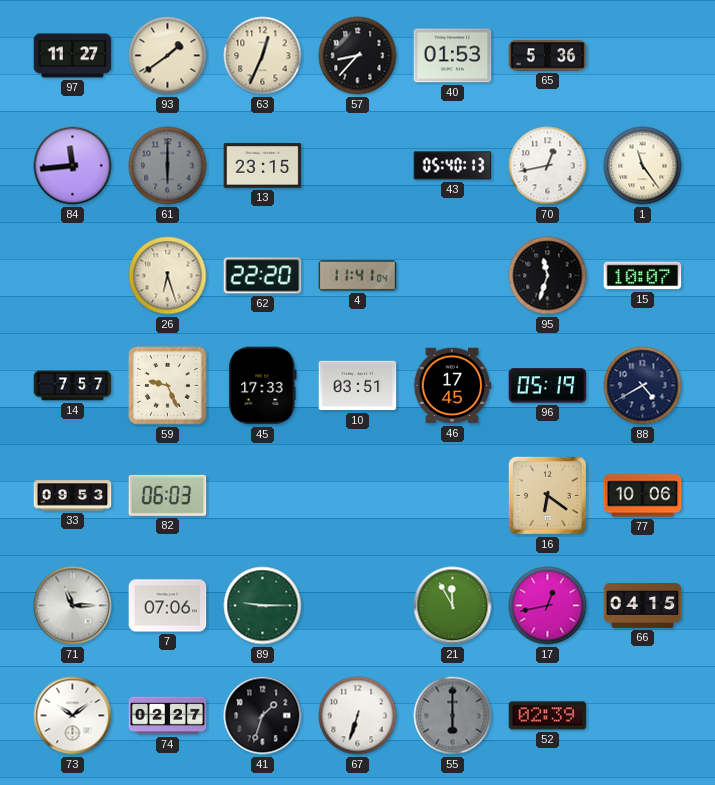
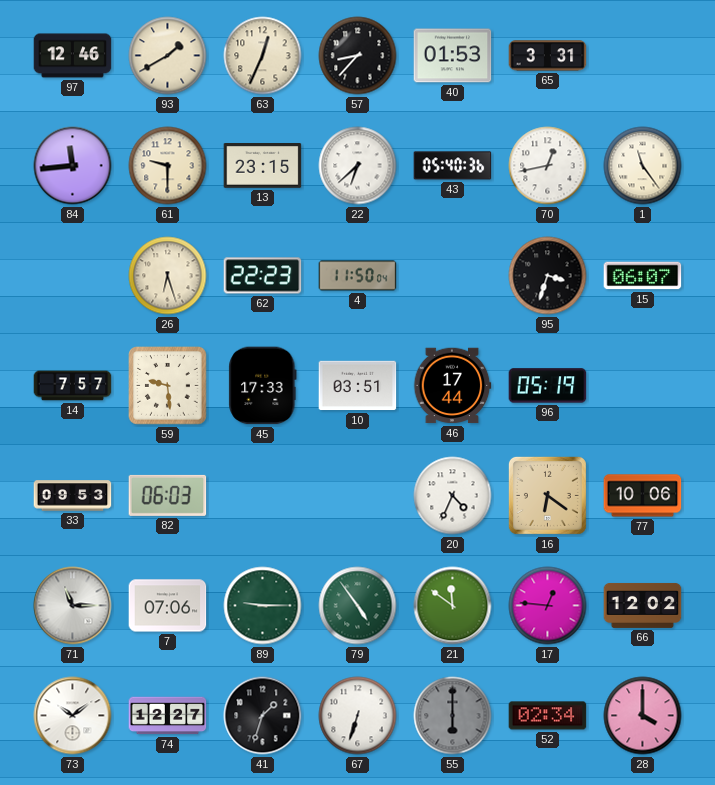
97: 11:27 -> 12:46
93: 1:39 -> 1:40
65: 5:36 -> 3:31
61: 6:00 -> 9:30
61 dial: grey -> cream
22: none -> 6:38
43: 05:40:13 -> 05:40:36
62: 22:20 -> 22:23
4: 11:41 -> 11:50
95: 11:33 -> 3:33
15: 10:07 -> 06:07
59: 9:26 -> 9:29
46: 17:45 -> 17:44
88: 4:40 -> none
20: none -> 4:34
79: none -> 4:54
21: 11:55 -> 11:51
17: 12:43 -> 12:46
66: 04:15 -> 12:02
74: 02:27 -> 12:27
52: 02:39 -> 02:34
28: none -> 4:00
